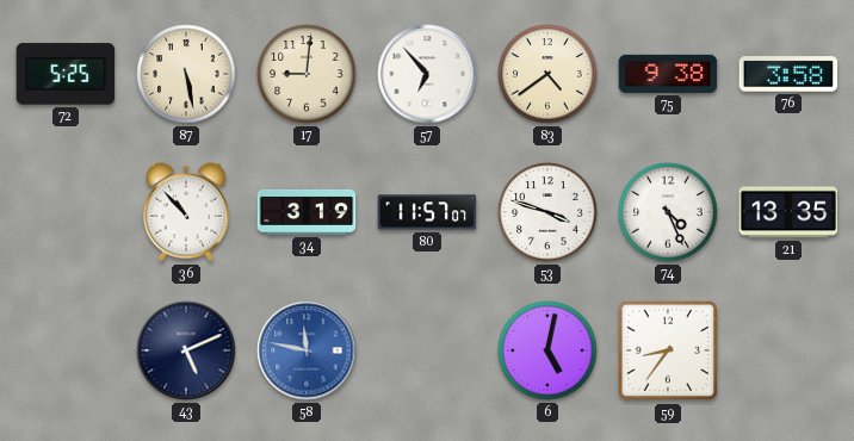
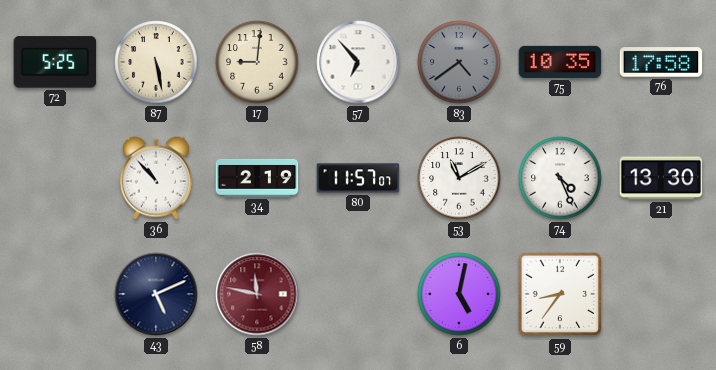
83 dial: cream -> grey
75: 9:38 -> 10:35
76: 3:58 -> 17:58
34: 3:19 -> 2:19
53: 3:48 -> 11:10
21: 13:35 -> 13:30
58 dial: blue -> burgundy
